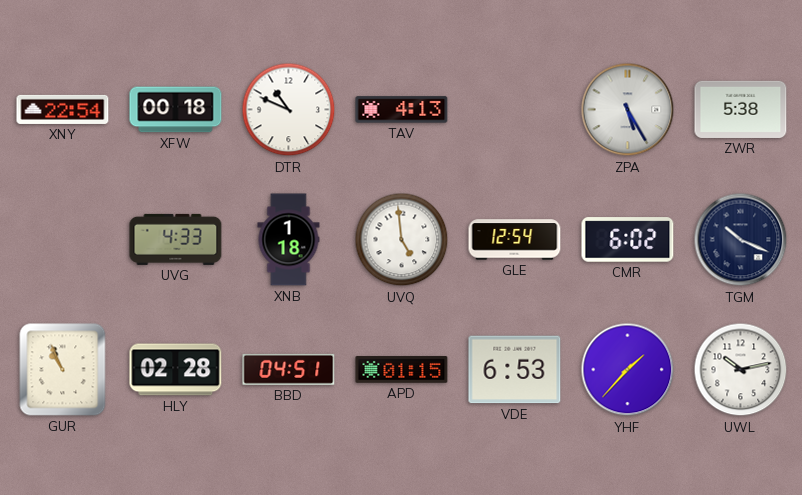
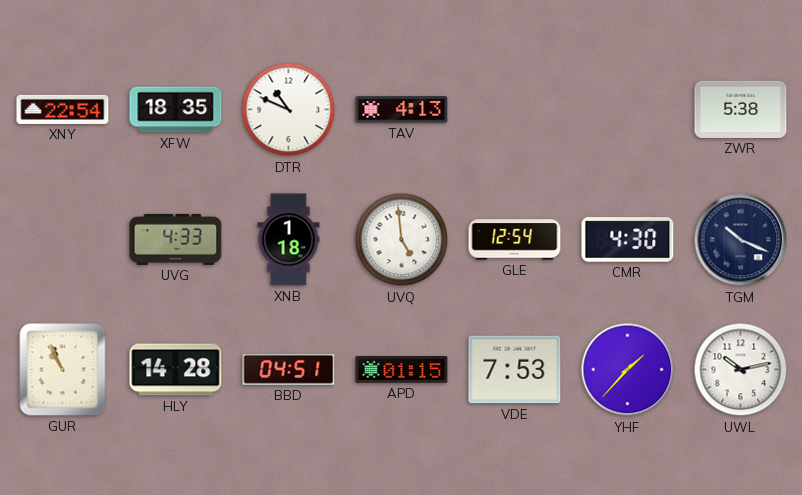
XFW: 00:18 -> 18:35
ZPA: 5:25 -> none
CMR: 6:02 -> 4:30
HLY: 02:28 -> 14:28
VDE: 6:53 -> 7:53
